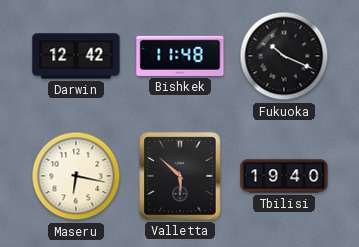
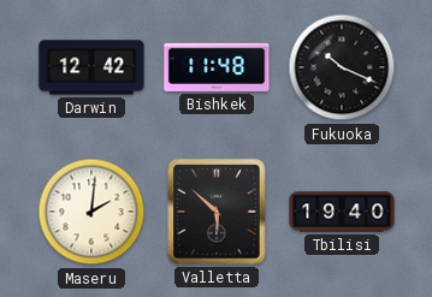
Maseru: 6:17 -> 2:01
